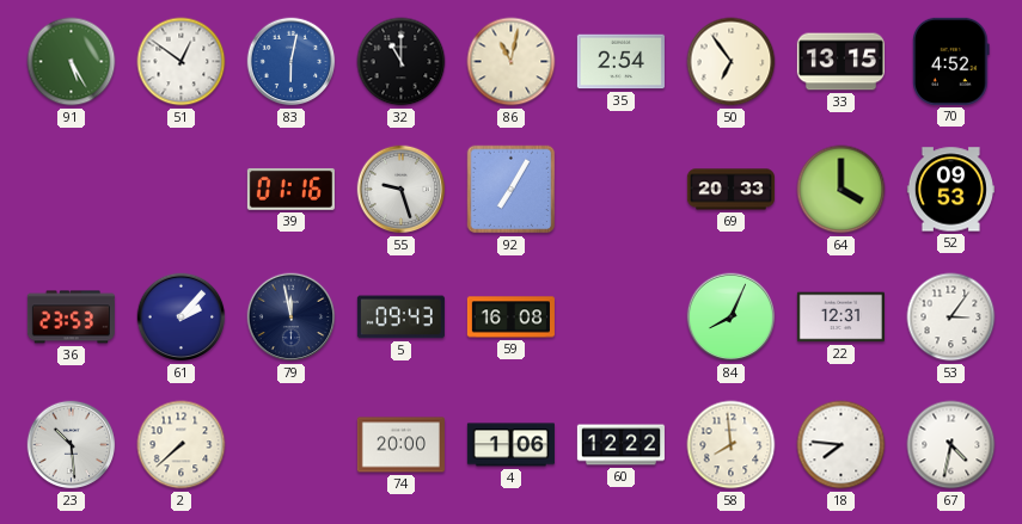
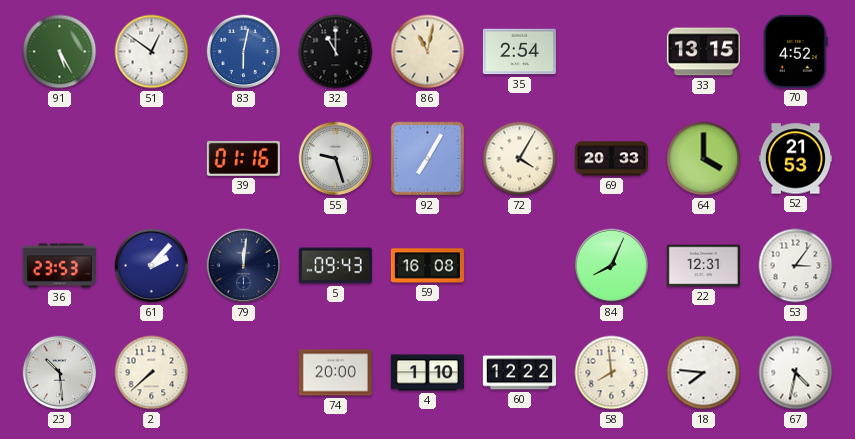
50: 6:54 -> none
72: none -> 4:05
52: 09:53 -> 21:53
79: 11:58 -> 12:01
4: 1:06 -> 1:10
